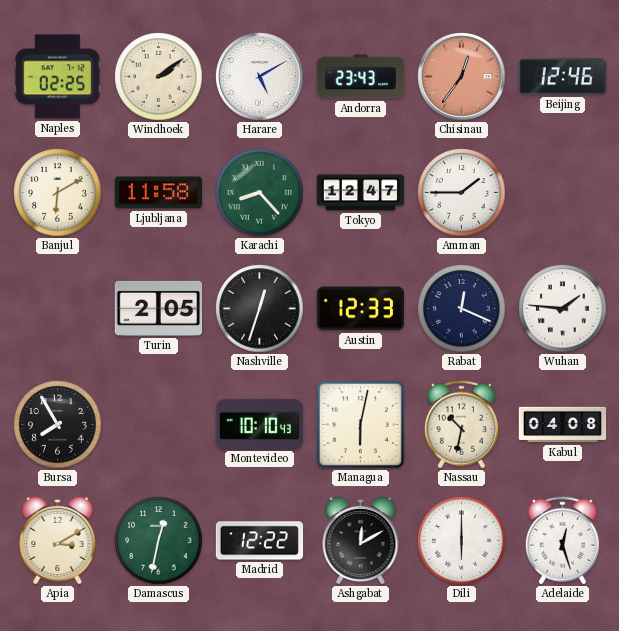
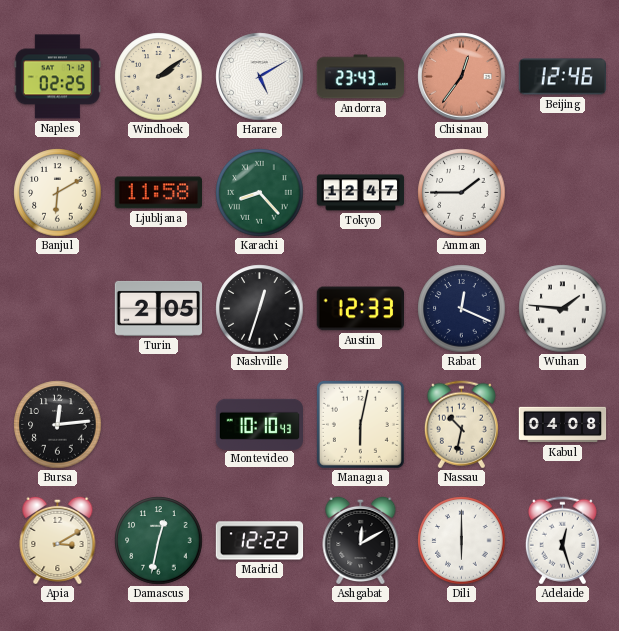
Bursa: 7:55 -> 12:14
